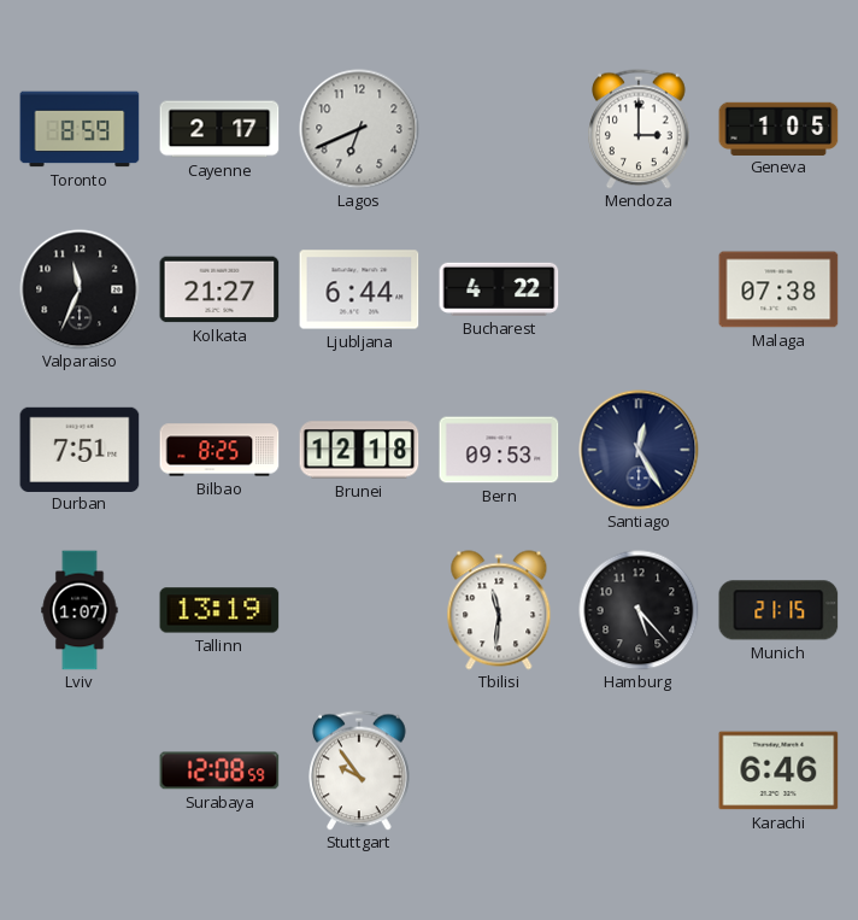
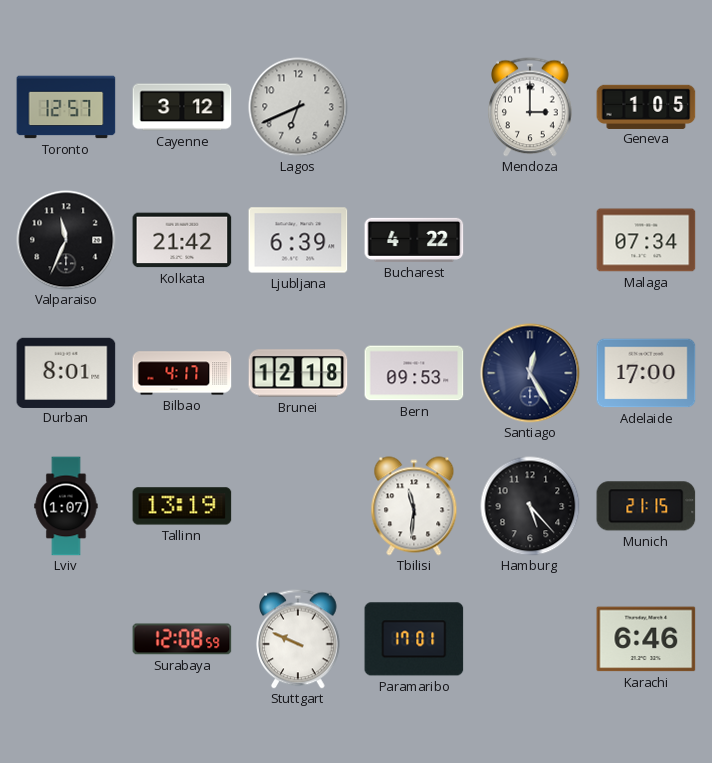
Toronto: 8:59 -> 12:57
Cayenne: 2:17 -> 3:12
Kolkata: 21:27 -> 21:42
Ljubljana: 6:44 -> 6:39
Malaga: 07:38 -> 07:34
Durban: 7:51 -> 8:01
Bilbao: 8:25 -> 4:17
Adelaide: none -> 17:00
Stuttgart: 9:54 -> 9:49
Paramaribo: none -> 17:01
